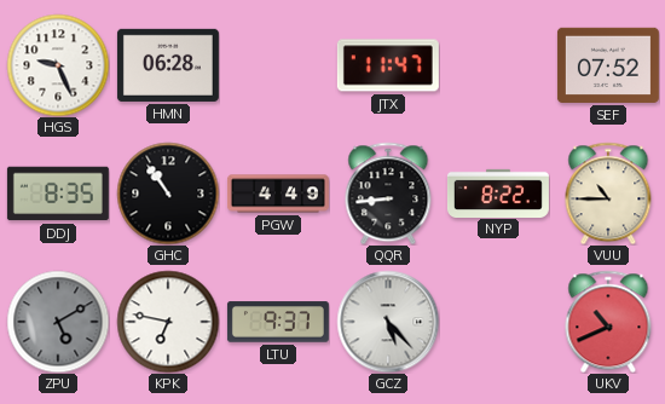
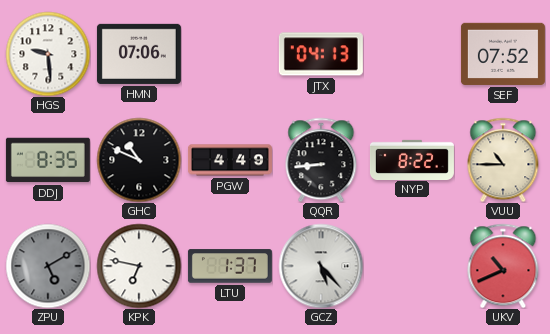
HGS: 9:26 -> 9:29
HMN: 06:28 -> 07:06
JTX: 11:47 -> 04:13
GHC: 10:54 -> 10:49
LTU: 9:37 -> 1:37
